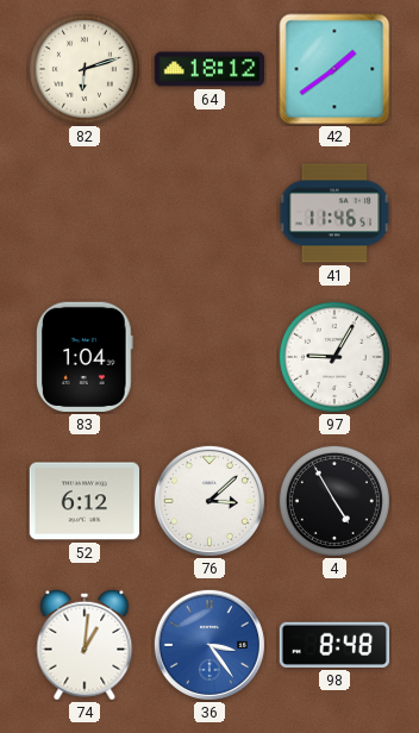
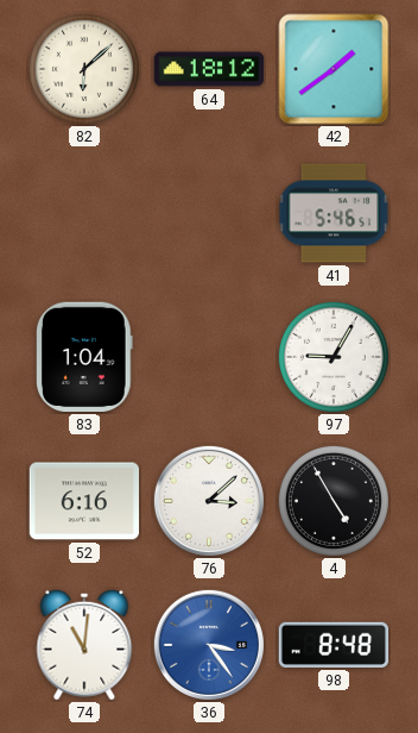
82: 6:12 -> 6:08
41: 11:46 -> 5:46
52: 6:12 -> 6:16
74: 1:01 -> 11:01
